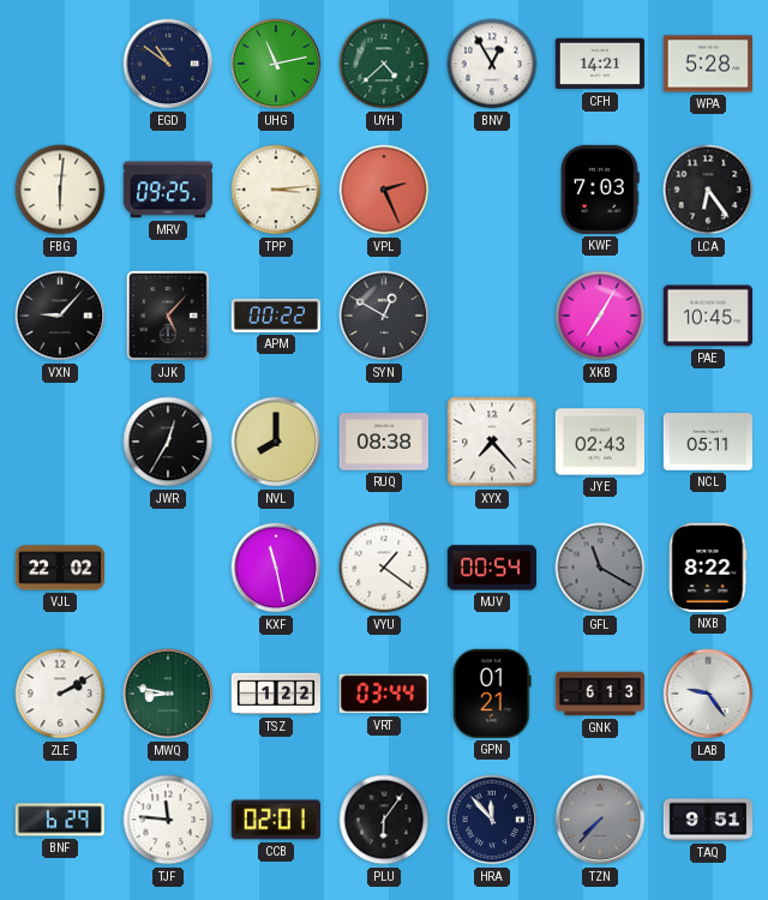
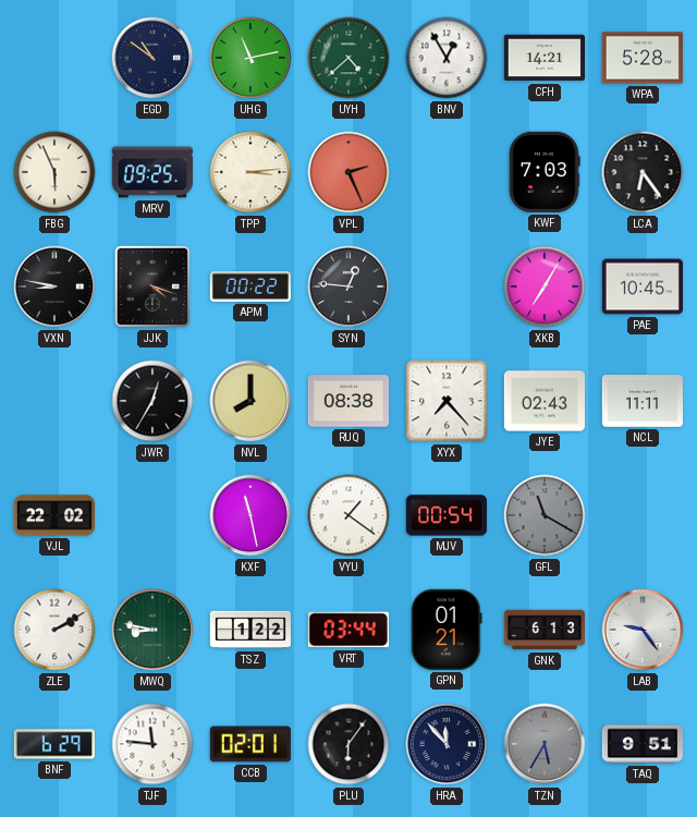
FBG: 6:01 -> 5:56
VXN: 9:07 -> 8:47
JJK: 5:07 -> 4:18
SYN: 12:50 -> 12:46
NCL: 05:11 -> 11:11
NXB: 8:22 -> none
TZN: 7:37 -> 5:35
